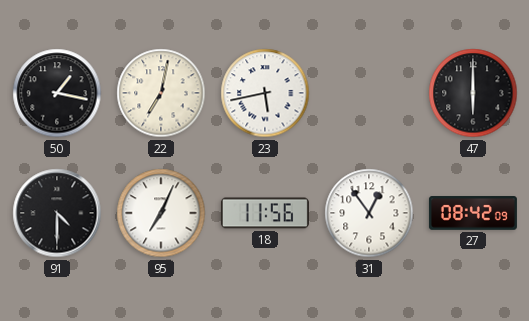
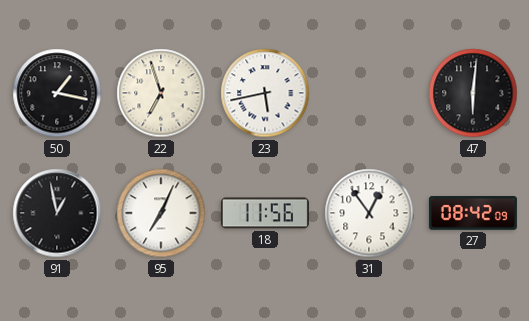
22: 7:02 -> 6:57
47: 6:00 -> 6:01
91: 4:30 -> 12:58
